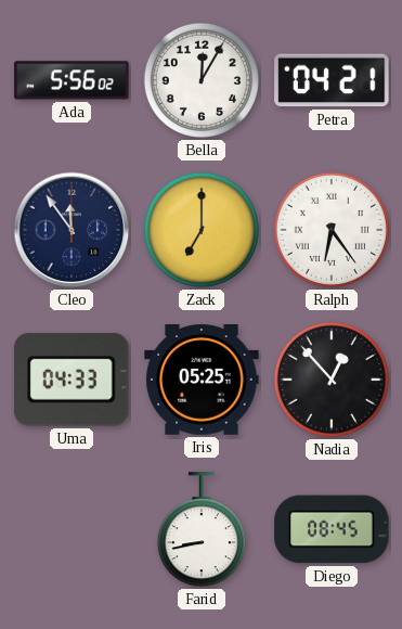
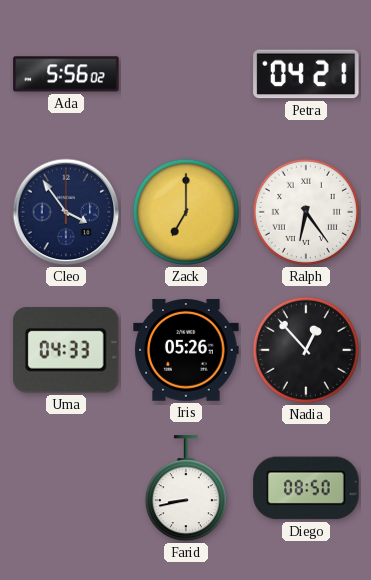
Bella: 12:05 -> none
Cleo: 11:54 -> 3:54
Iris: 05:25 -> 05:26
Diego: 08:45 -> 08:50
